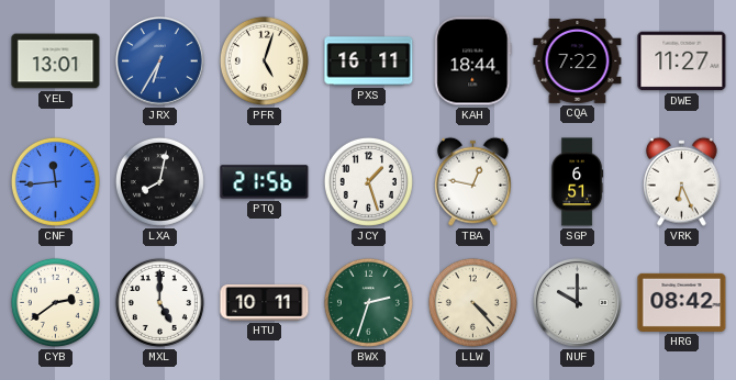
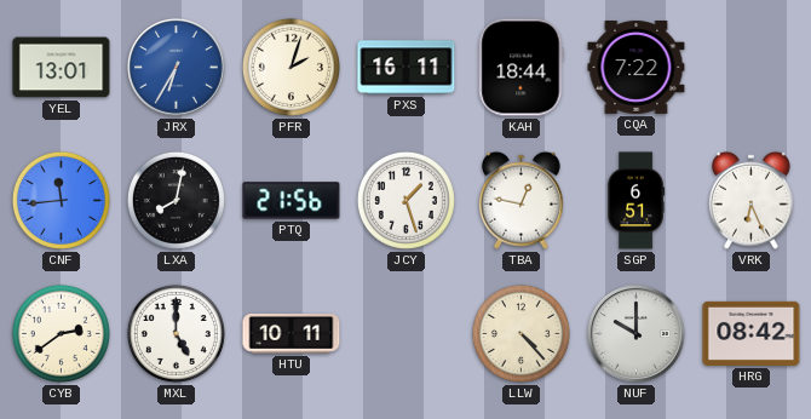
PFR: 5:03 -> 2:03
DWE: 11:27 -> none
BWX: 2:33 -> none
